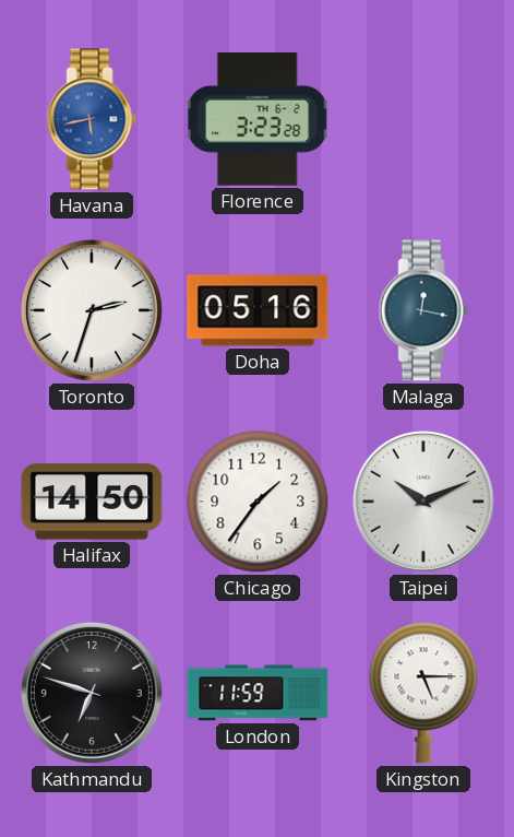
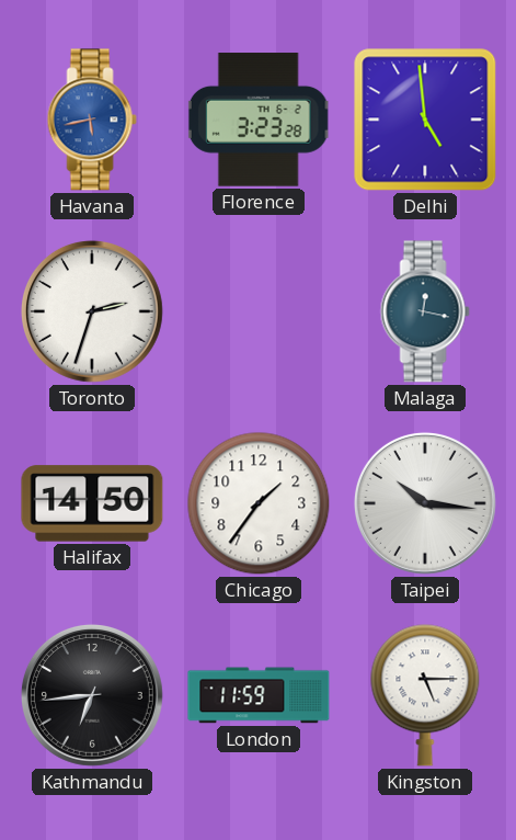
Delhi: none -> 4:59
Doha: 05:16 -> none
Taipei: 10:11 -> 10:16
Kathmandu: 6:48 -> 6:44
